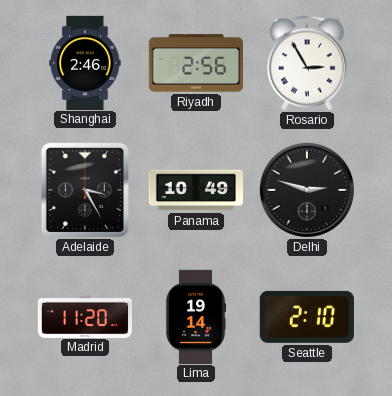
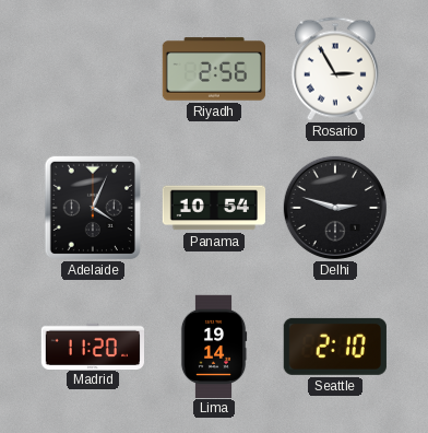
Shanghai: 2:46 -> none
Adelaide: 3:25 -> 4:04
Panama: 10:49 -> 10:54
